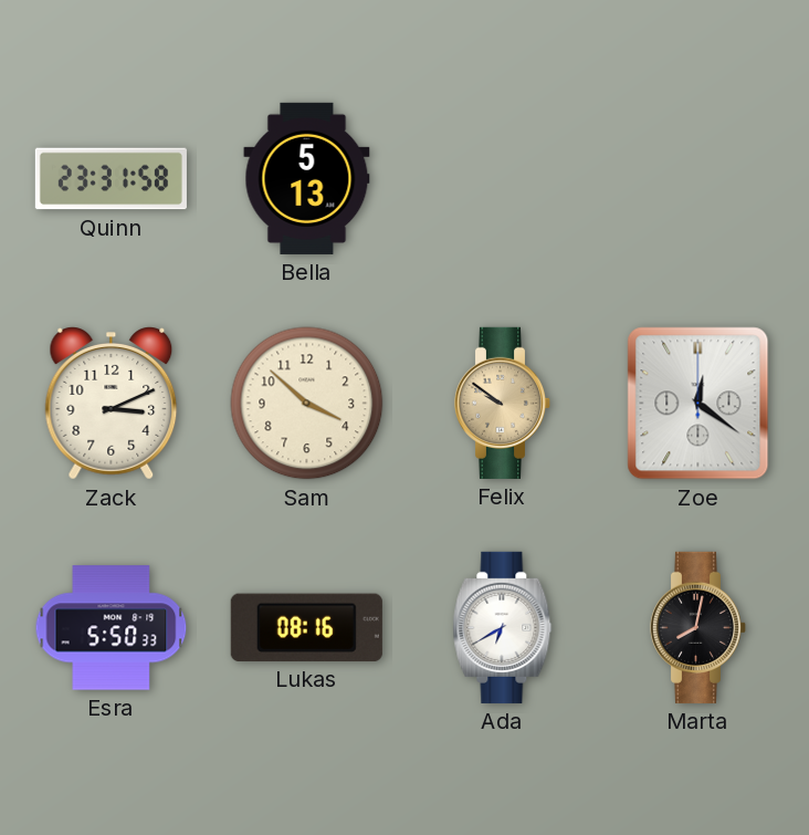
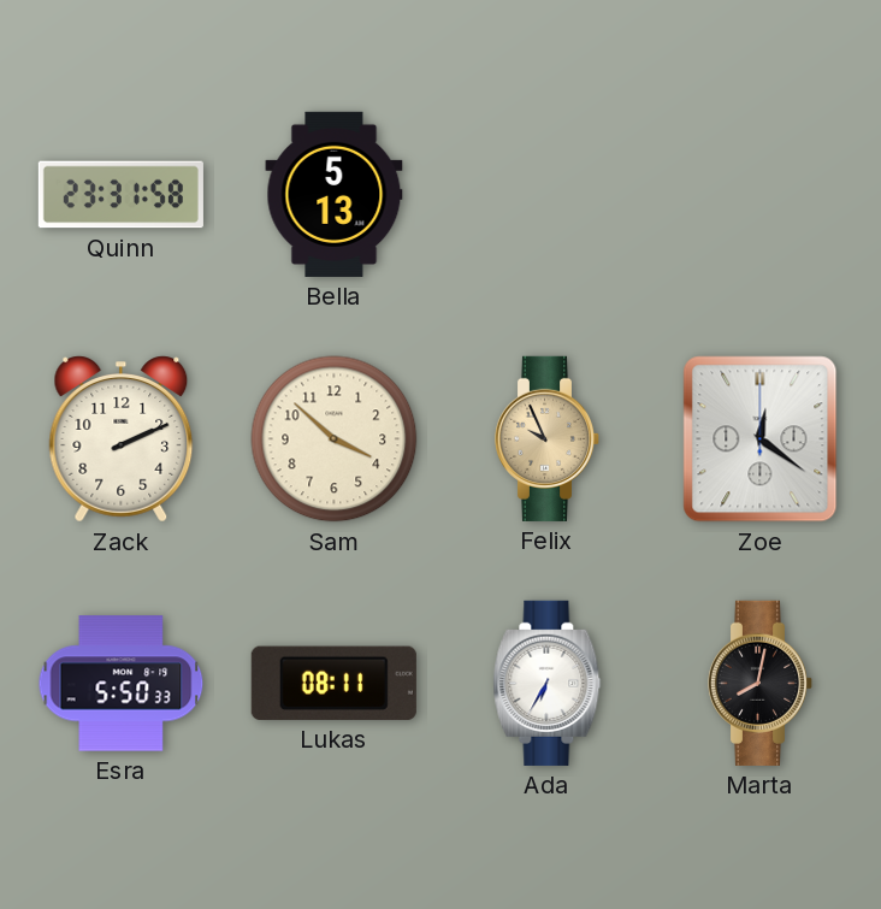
Zack: 3:11 -> 2:11
Felix: 9:51 -> 9:56
Lukas: 08:16 -> 08:11
Ada: 6:40 -> 6:35
